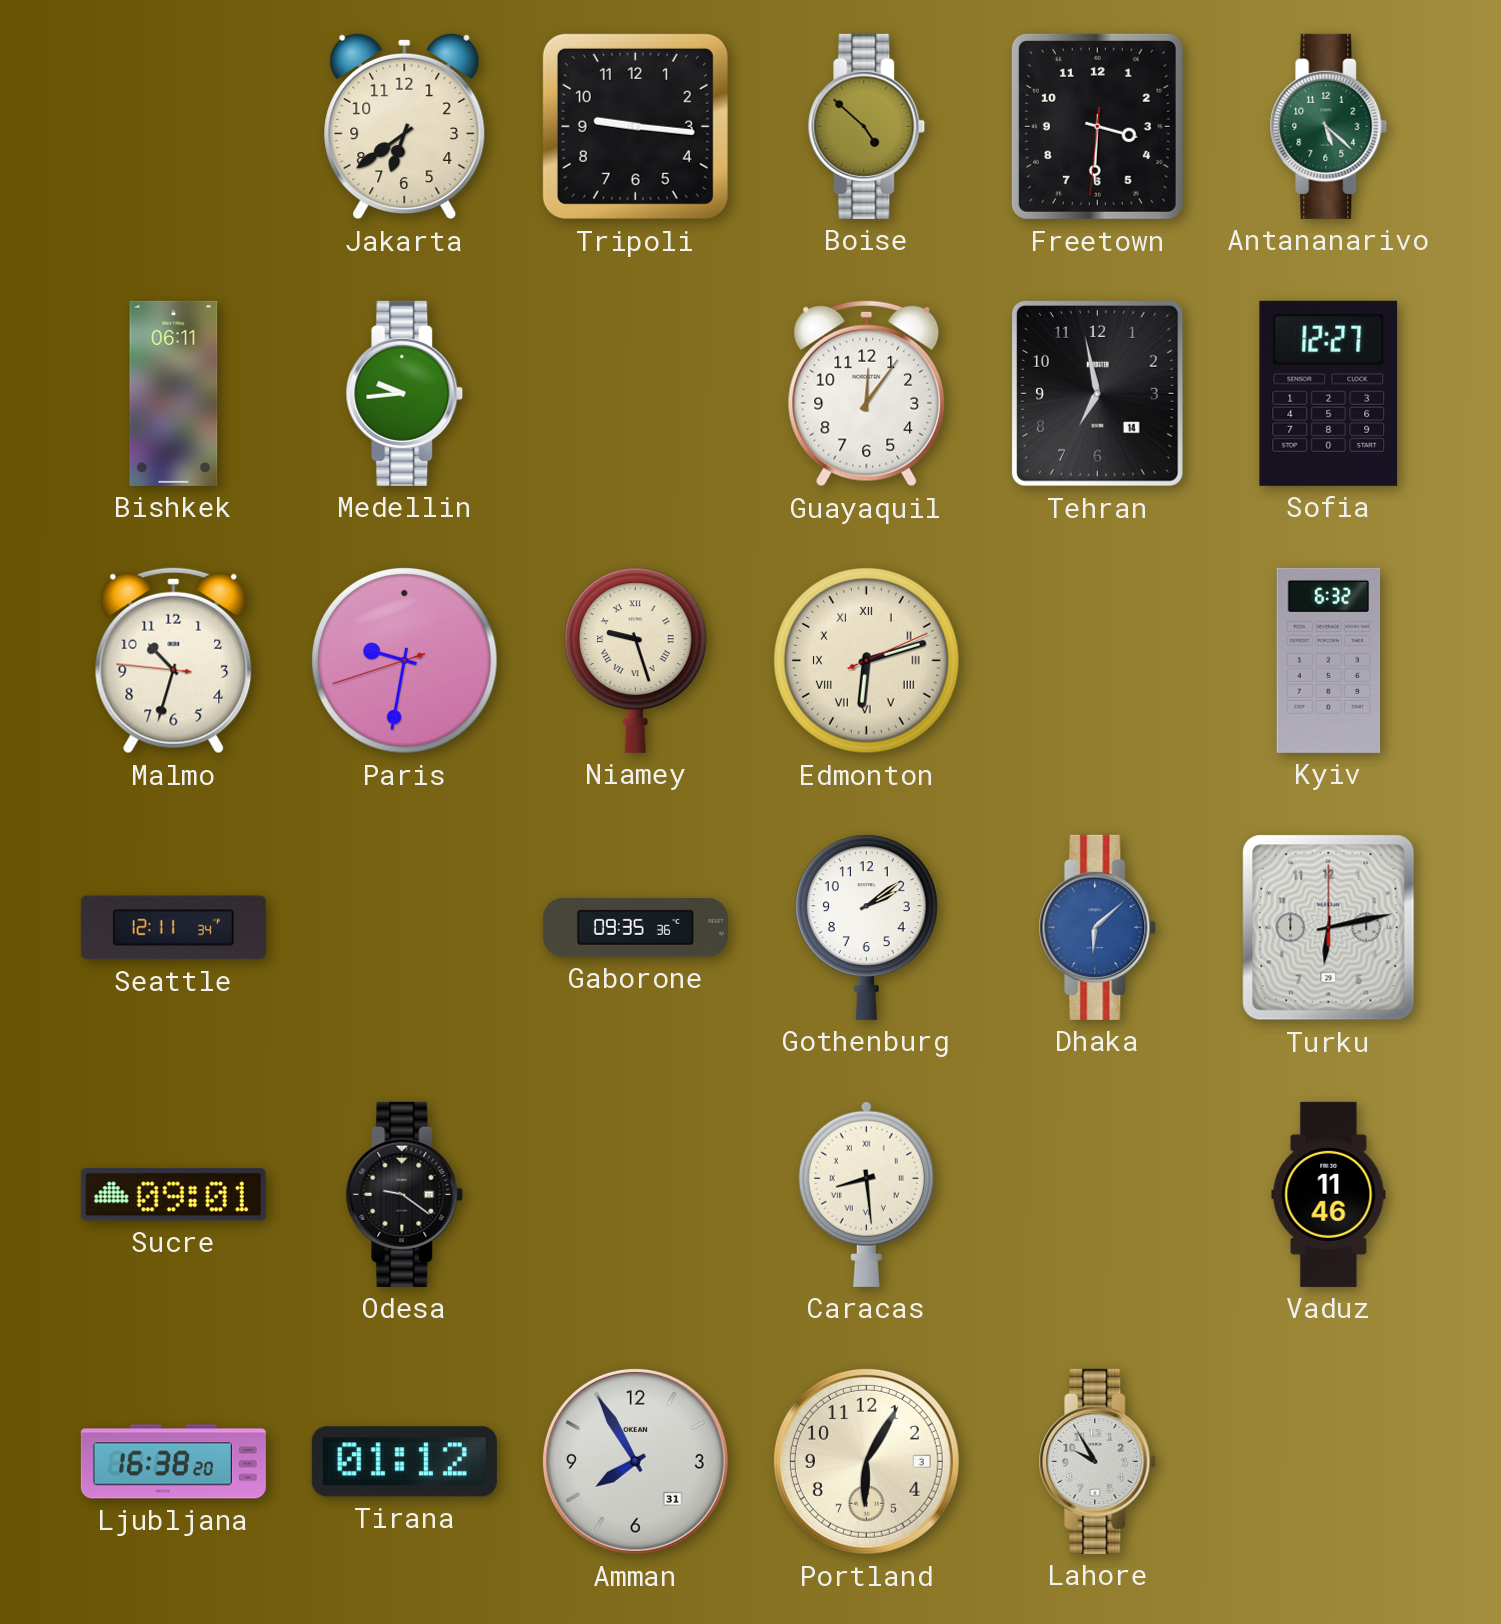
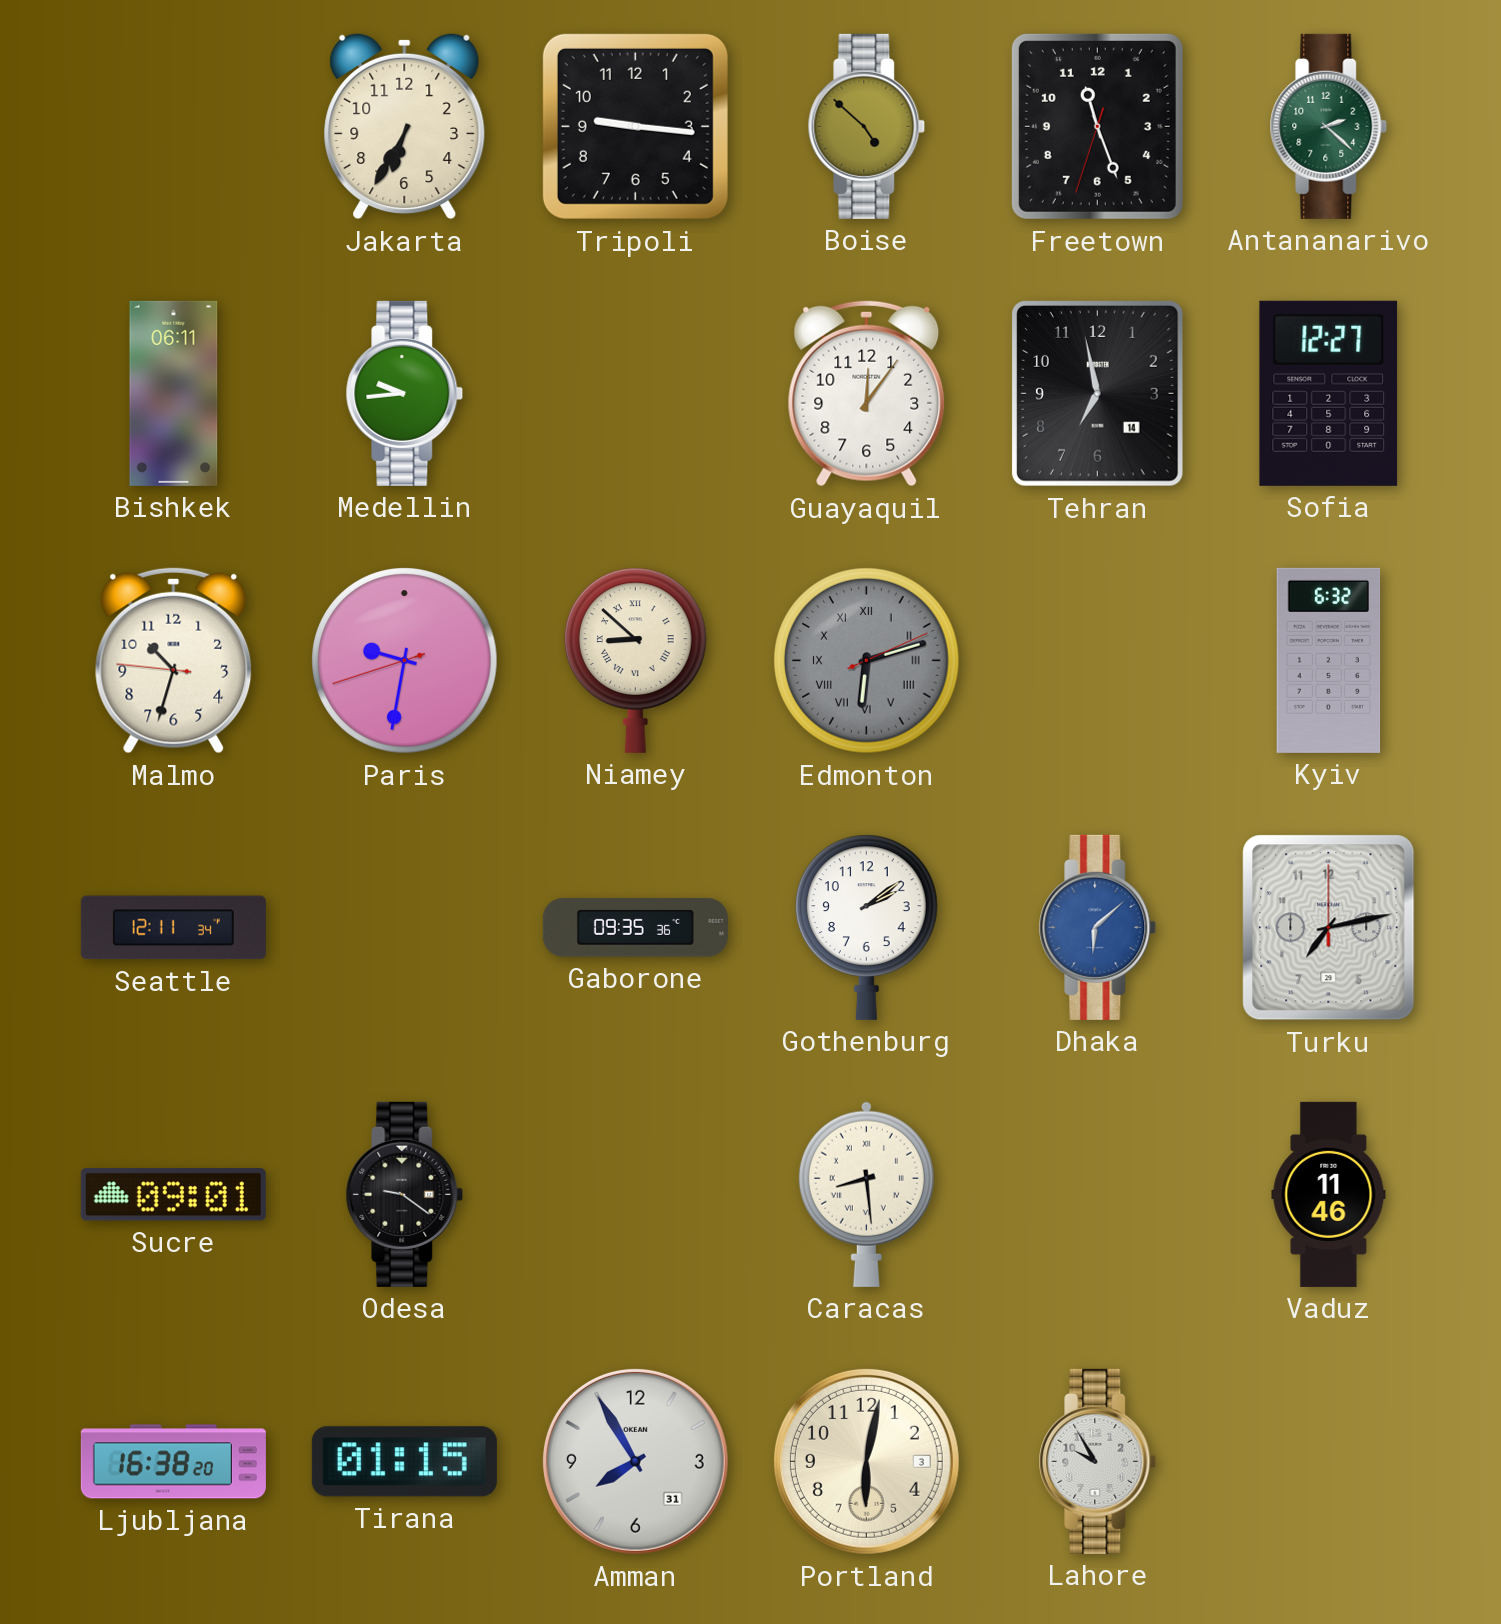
Jakarta: 6:39 -> 6:35
Freetown: 3:30 -> 11:26
Antananarivo: 5:22 -> 2:22
Niamey: 9:27 -> 8:52
Edmonton dial: cream -> grey
Turku: 6:13 -> 7:13
Tirana: 01:12 -> 01:15
Portland: 6:05 -> 6:02
